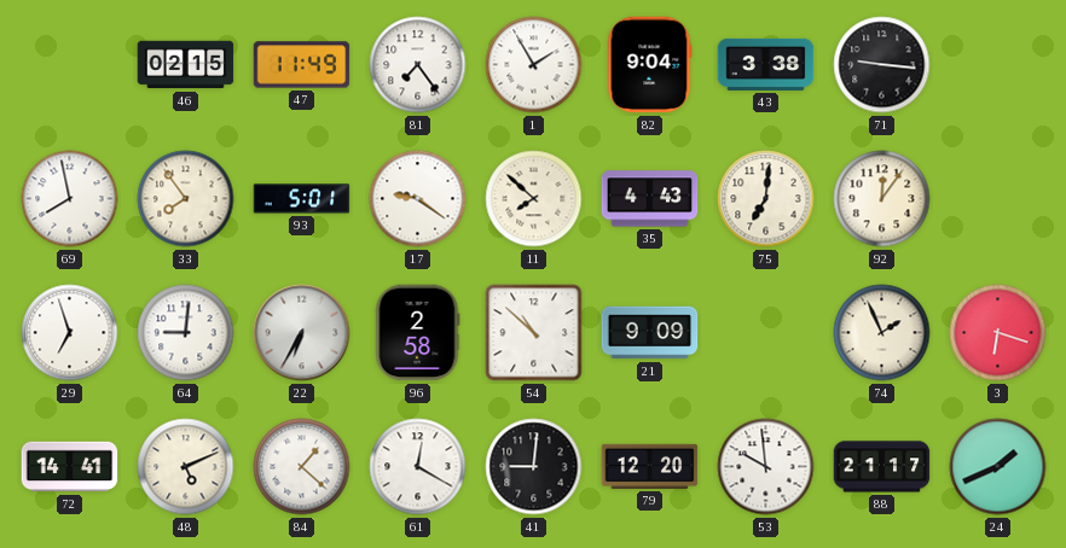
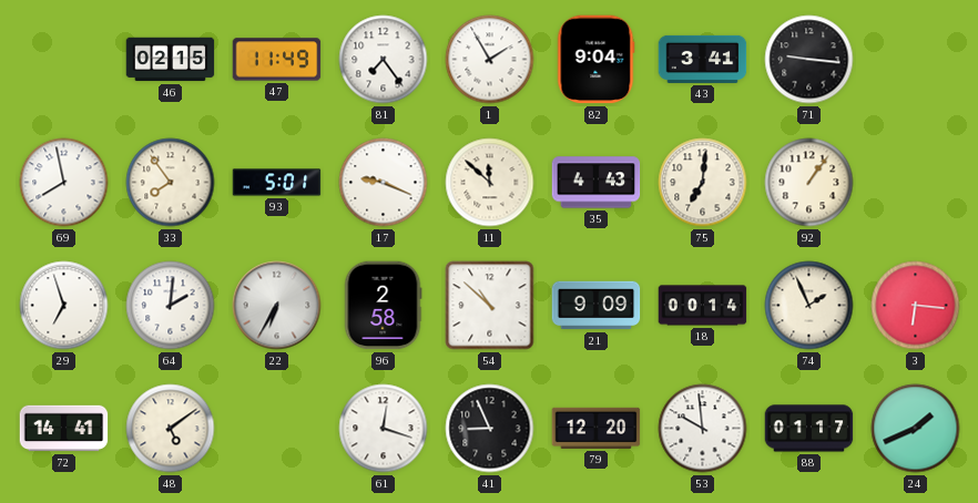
43: 3:38 -> 3:41
17: 9:21 -> 9:19
11: 7:52 -> 11:52
92: 12:06 -> 1:06
64: 9:01 -> 2:01
18: none -> 00:14
3: 6:18 -> 6:16
48: 5:11 -> 5:09
84: 1:22 -> none
61: 12:20 -> 12:18
41: 9:01 -> 8:56
88: 21:17 -> 01:17
